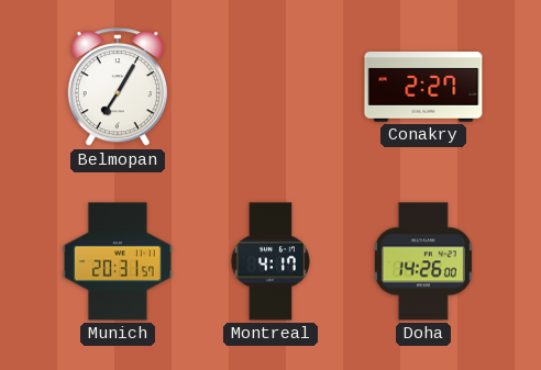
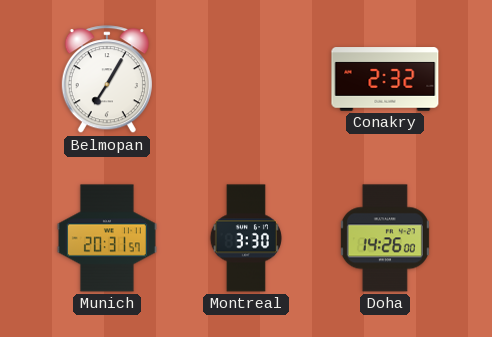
Conakry: 2:27 -> 2:32
Montreal: 4:17 -> 3:30
